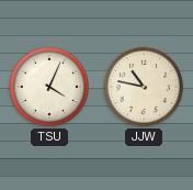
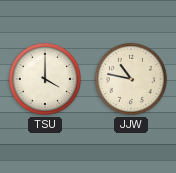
TSU: 4:04 -> 4:00
